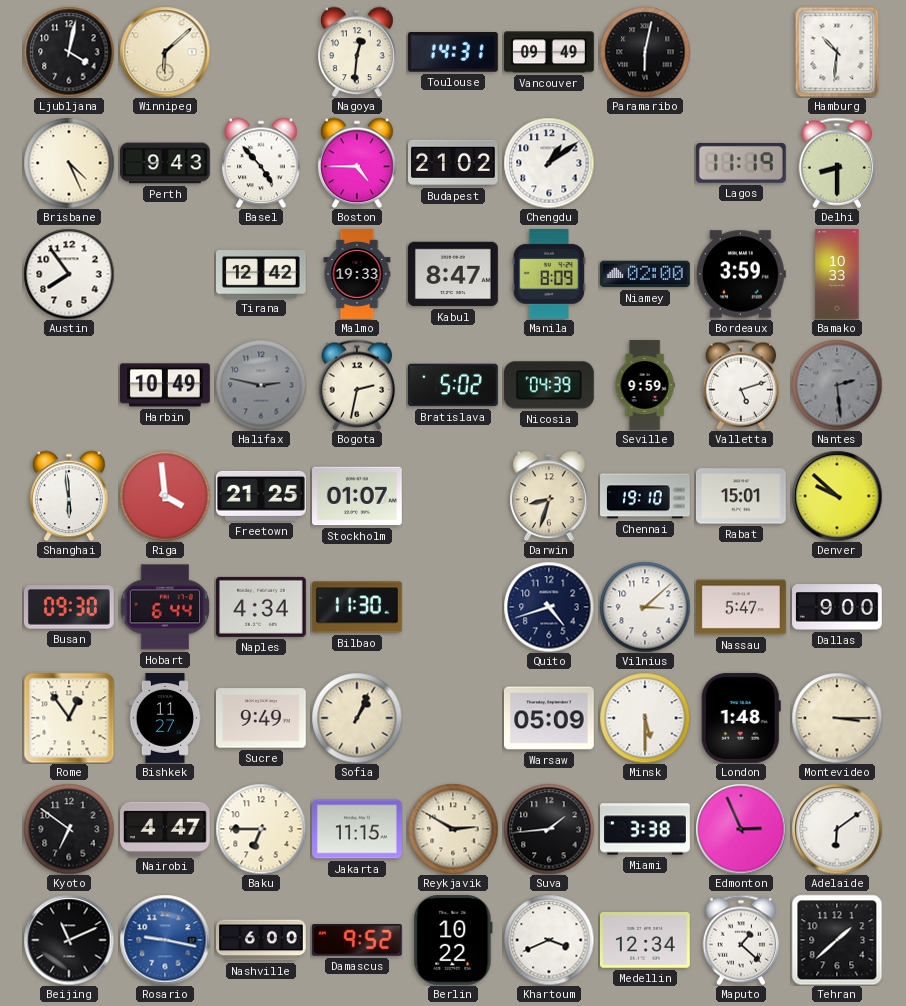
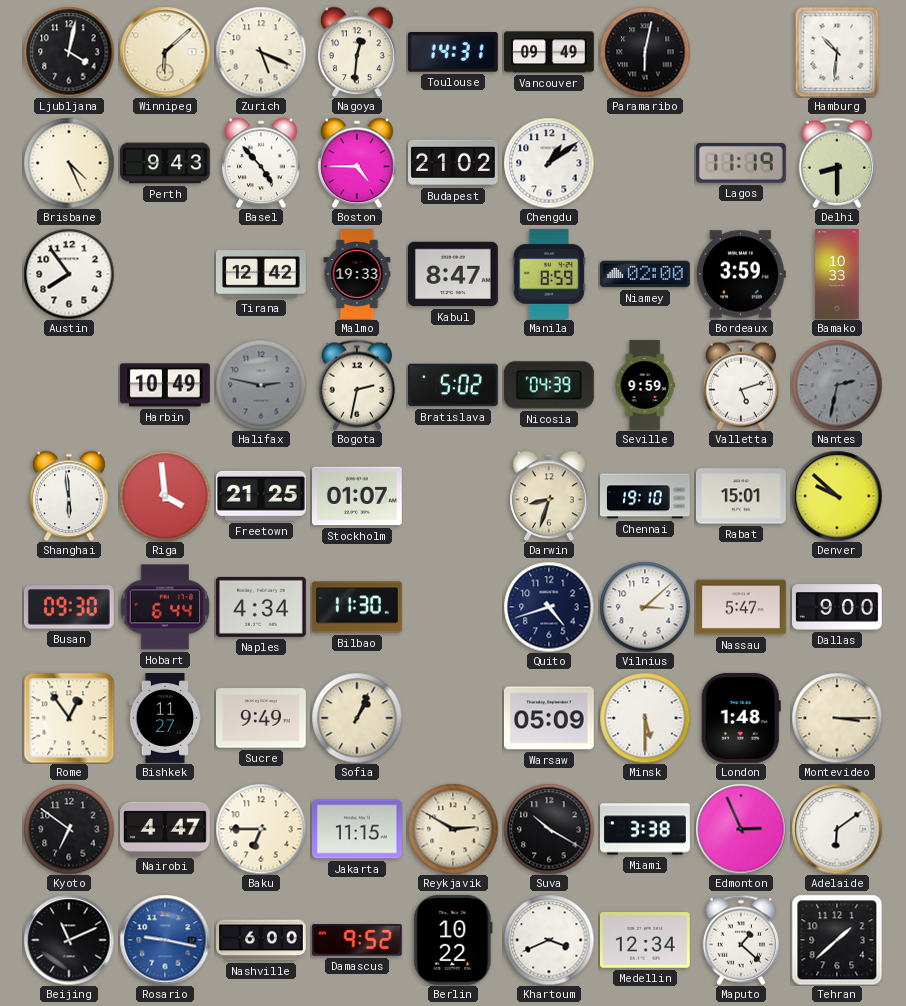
Zurich: none -> 5:19
Manila: 8:09 -> 8:59
Nantes: 2:29 -> 2:32
Suva: 1:44 -> 10:20
